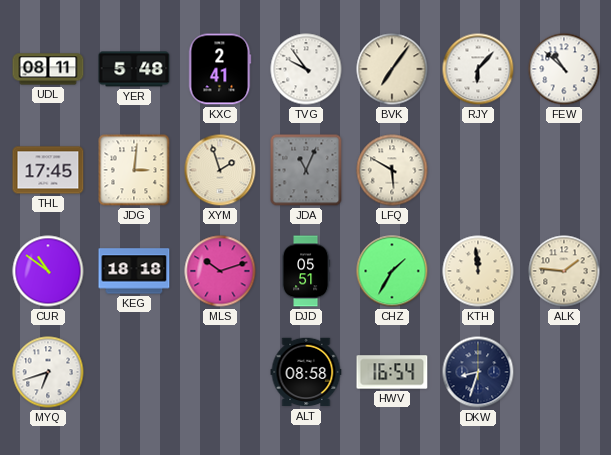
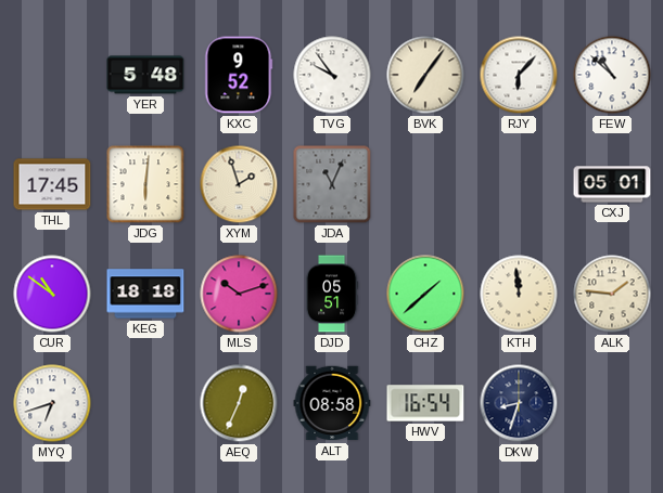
UDL: 08:11 -> none
KXC: 2:41 -> 9:52
JDG: 3:01 -> 6:01
LFQ: 5:50 -> none
CXJ: none -> 05:01
CHZ: 1:35 -> 1:38
AEQ: none -> 12:34
